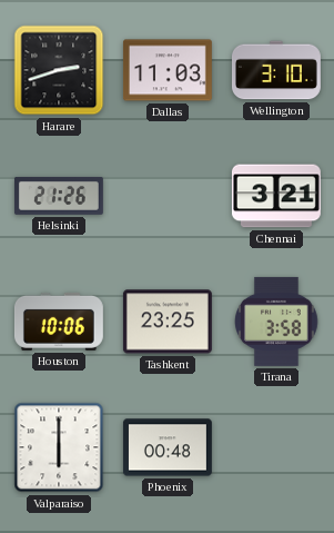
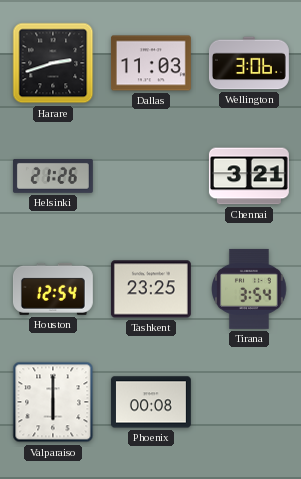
Wellington: 3:10 -> 3:06
Houston: 10:06 -> 12:54
Tirana: 3:58 -> 3:54
Phoenix: 00:48 -> 00:08
